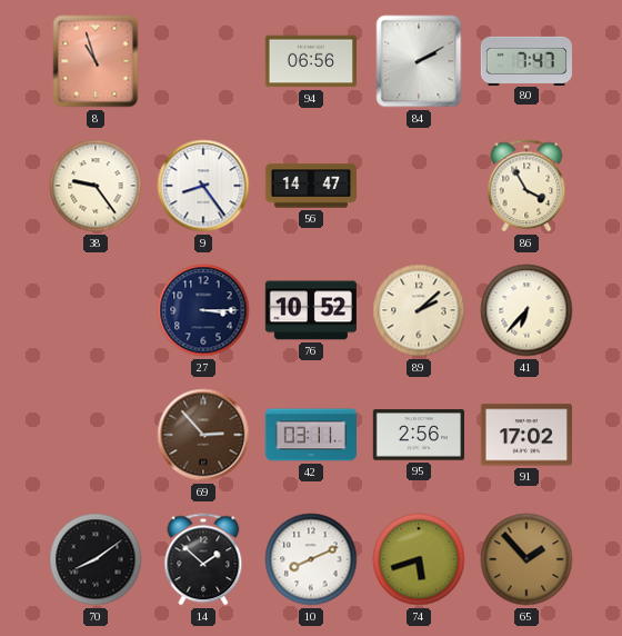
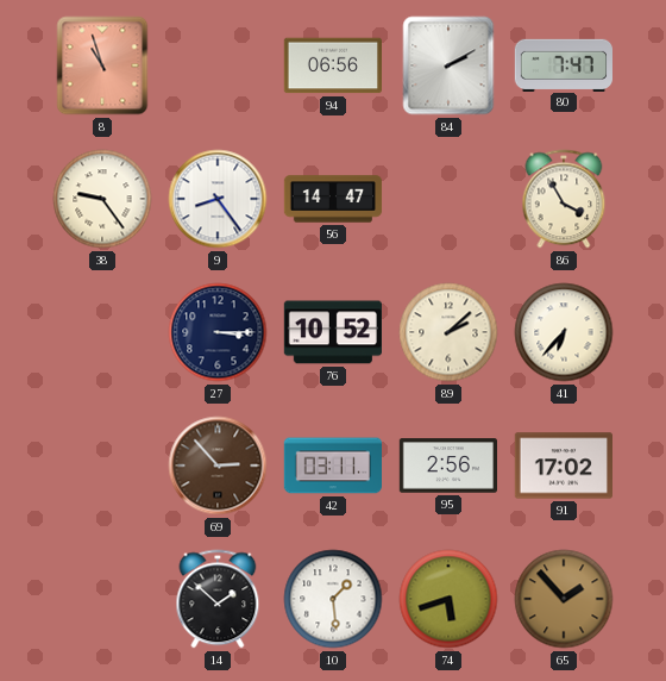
70: 8:09 -> none
10: 8:11 -> 1:29
